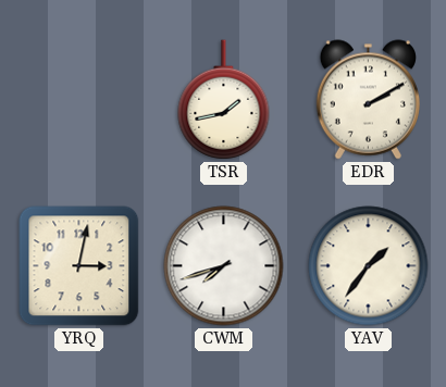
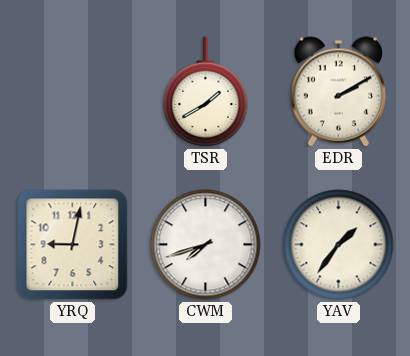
TSR: 1:43 -> 1:40
YRQ: 3:02 -> 9:02
